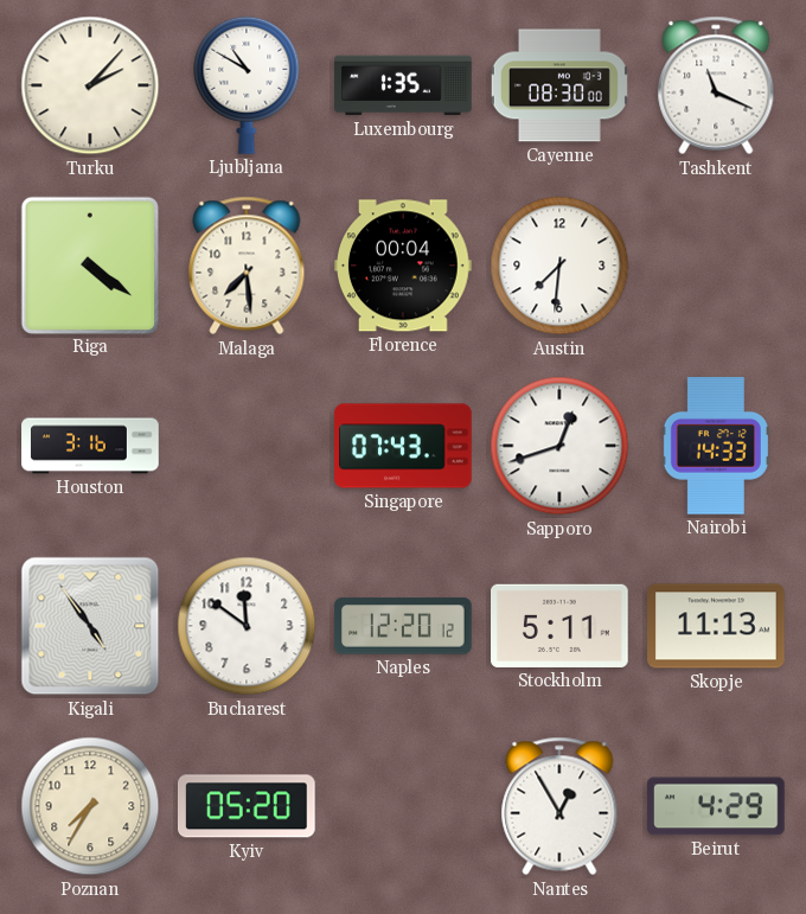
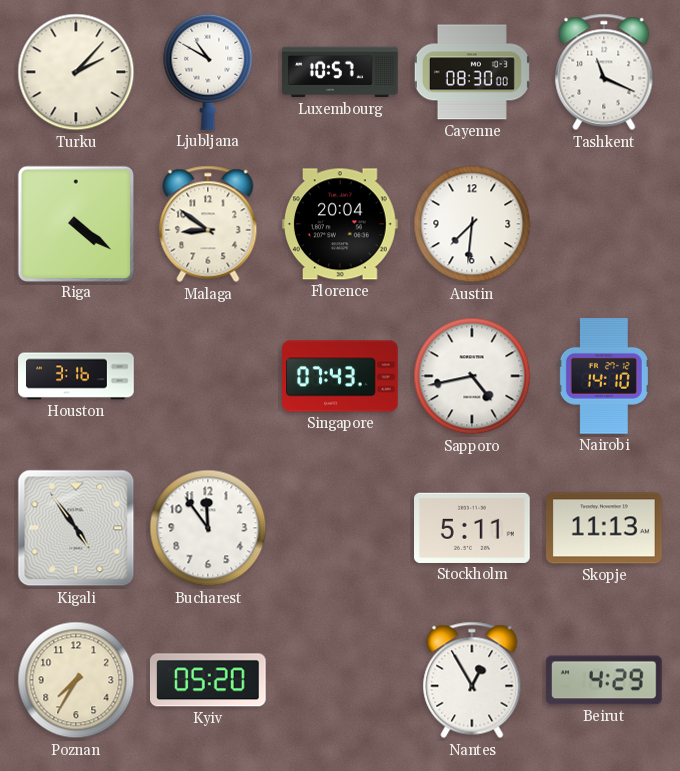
Luxembourg: 1:35 -> 10:57
Malaga: 7:29 -> 8:51
Florence: 00:04 -> 20:04
Sapporo: 12:42 -> 4:43
Nairobi: 14:33 -> 14:10
Bucharest: 11:51 -> 11:54
Naples: 12:20 -> none
